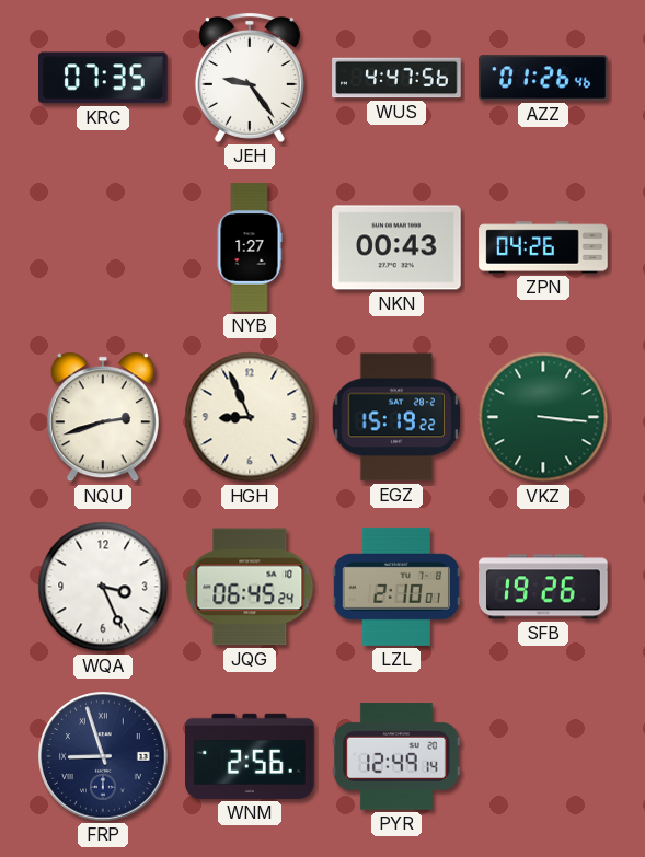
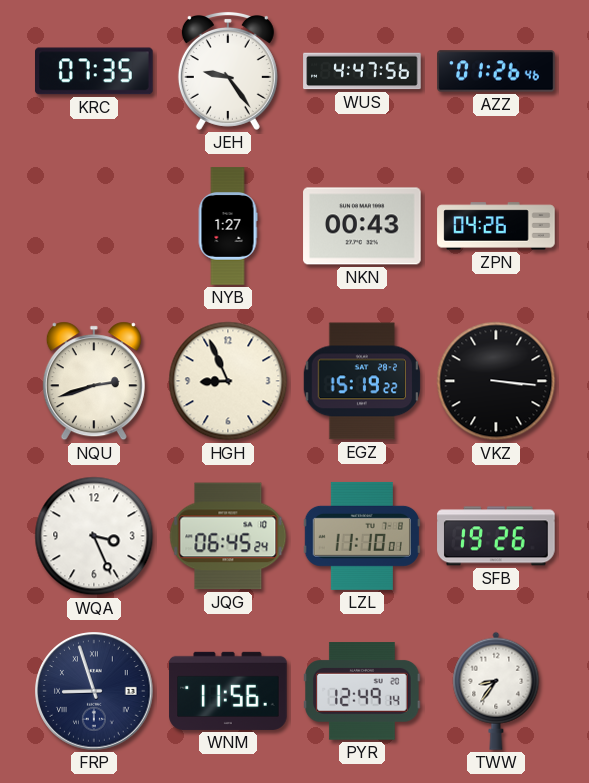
VKZ dial: green -> black
LZL: 2:10 -> 11:10
WNM: 2:56 -> 11:56
TWW: none -> 8:36
